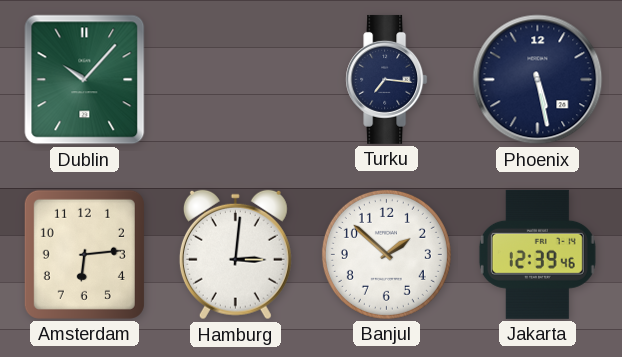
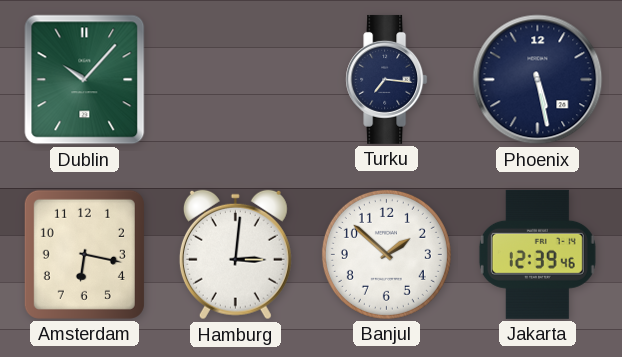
Amsterdam: 6:14 -> 6:17
